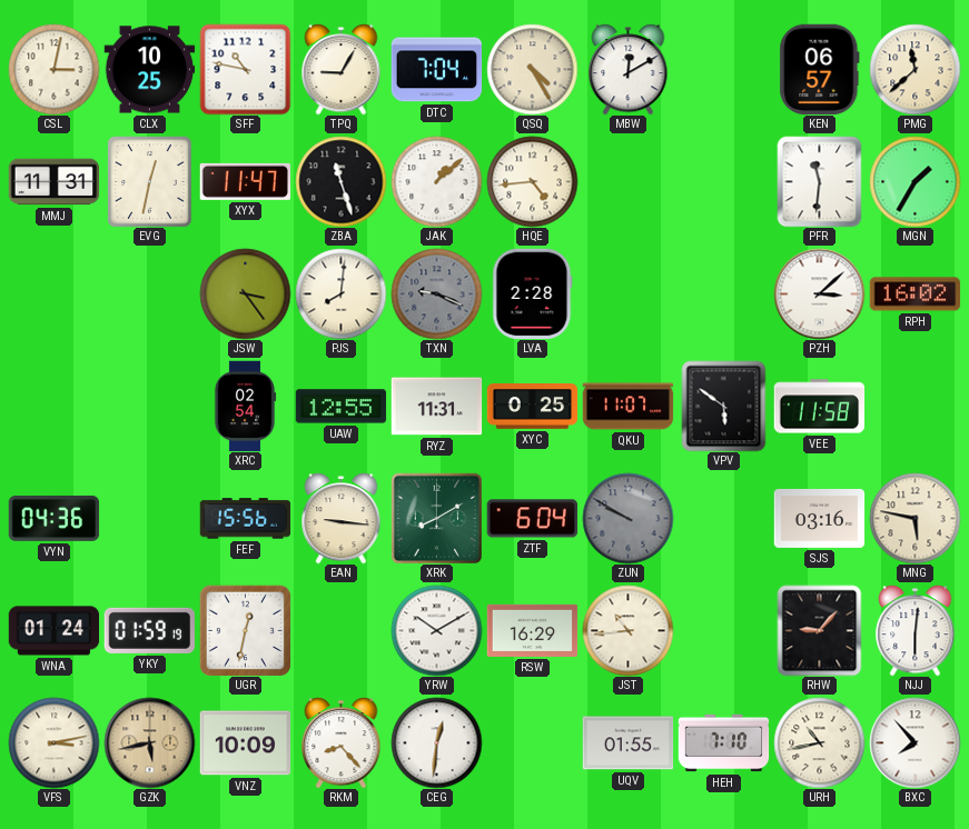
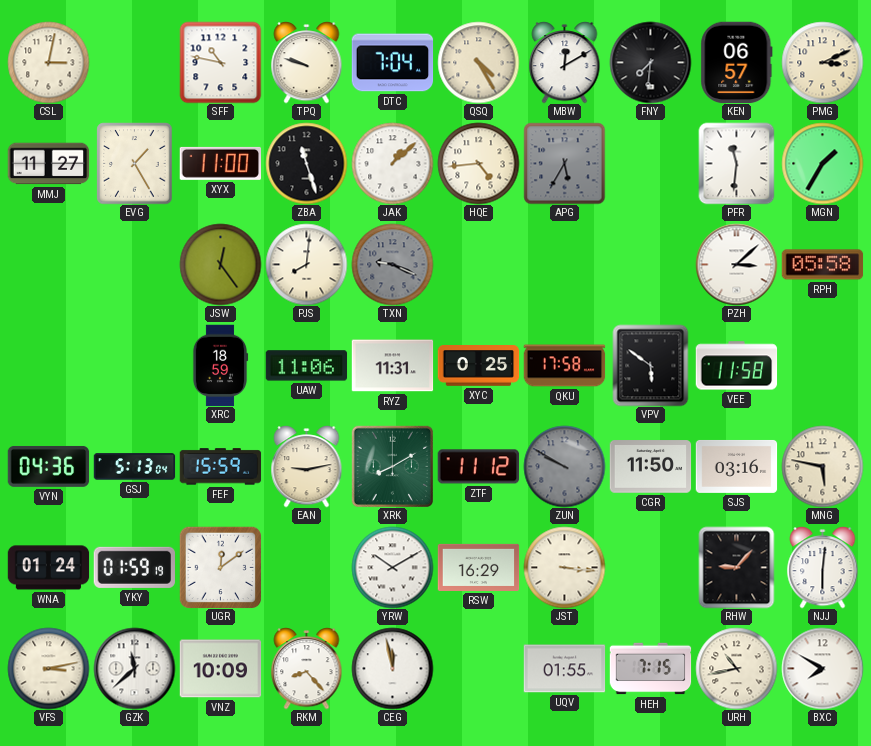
CLX: 10:25 -> none
TPQ: 9:05 -> 9:48
FNY: none -> 7:31
PMG: 11:38 -> 3:11
MMJ: 11:31 -> 11:27
EVG: 12:32 -> 1:25
XYX: 11:47 -> 11:00
APG: none -> 5:35
JSW: 3:24 -> 12:24
LVA: 2:28 -> none
RPH: 16:02 -> 05:58
XRC: 02:54 -> 18:59
UAW: 12:55 -> 11:06
QKU: 11:07 -> 17:58
GSJ: none -> 5:13
FEF: 15:56 -> 15:59
EAN: 9:16 -> 9:13
ZTF: 6:04 -> 11:12
CGR: none -> 11:50
UGR: 12:32 -> 12:09
JST: 10:44 -> 3:16
GZK: 5:43 -> 11:38
GZK dial: champagne -> white
CEG: 12:31 -> 11:58
HEH: 7:10 -> 7:15
BXC: 7:53 -> 7:50
